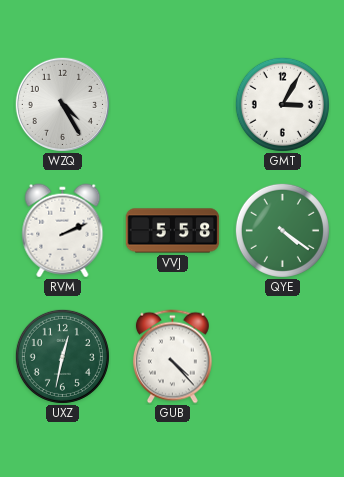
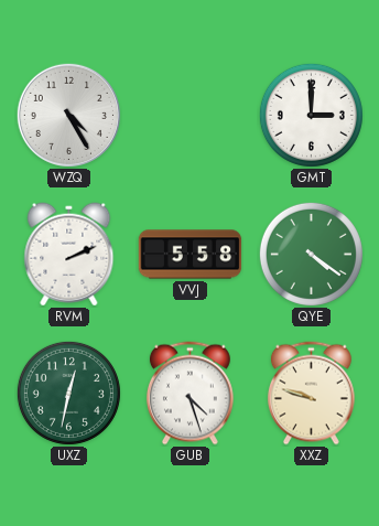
GMT: 3:05 -> 3:00
GUB: 4:23 -> 4:27
XXZ: none -> 9:48
